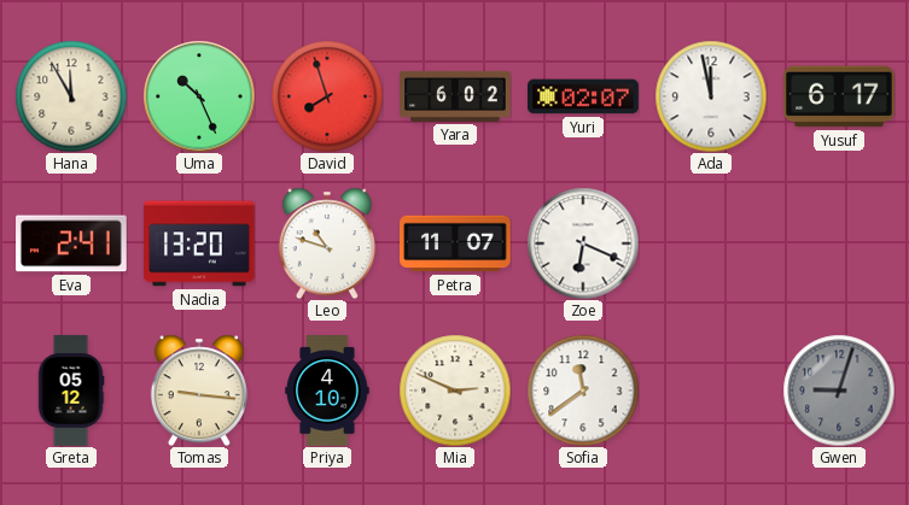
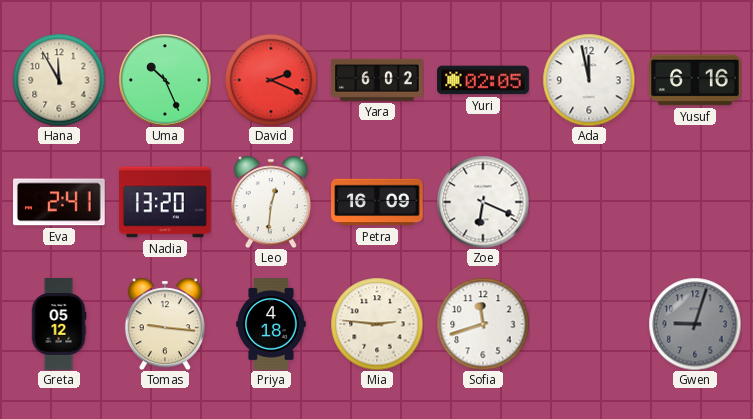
David: 7:57 -> 2:19
Yuri: 02:07 -> 02:05
Yusuf: 6:17 -> 6:16
Leo: 10:48 -> 12:31
Petra: 11:07 -> 16:09
Priya: 4:10 -> 4:18
Mia: 2:49 -> 2:46
Sofia: 11:39 -> 11:42
